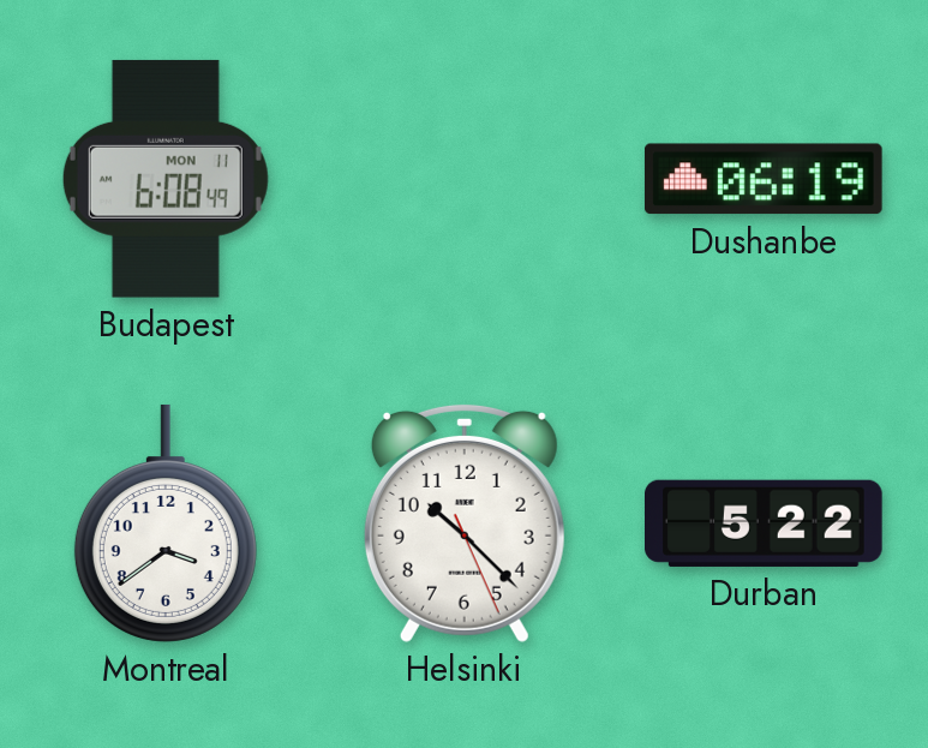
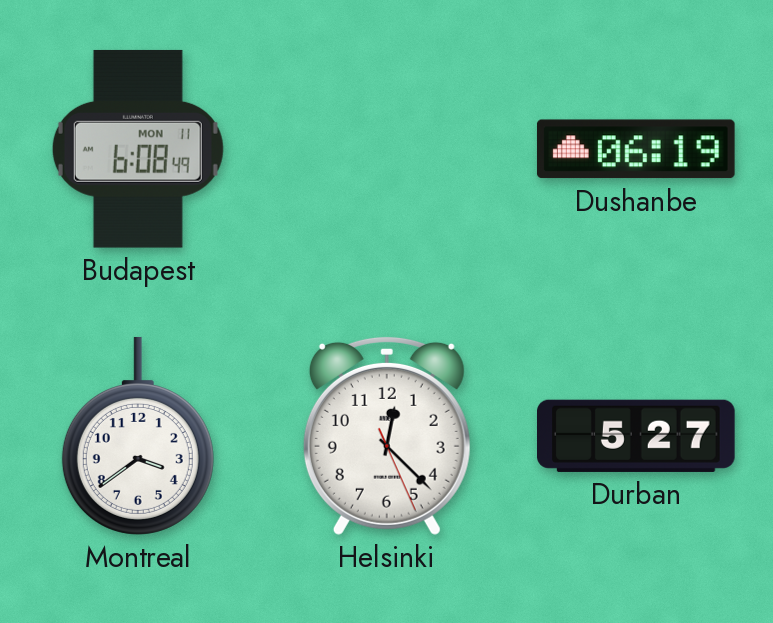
Helsinki: 10:22 -> 12:22
Durban: 5:22 -> 5:27
